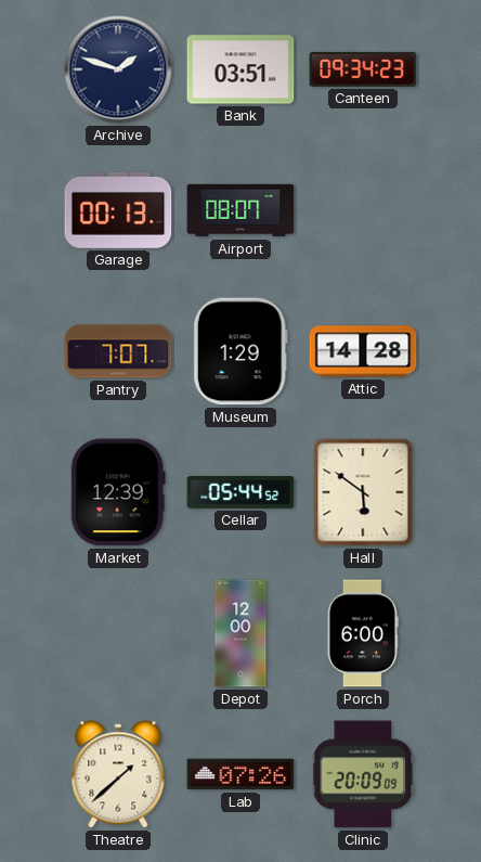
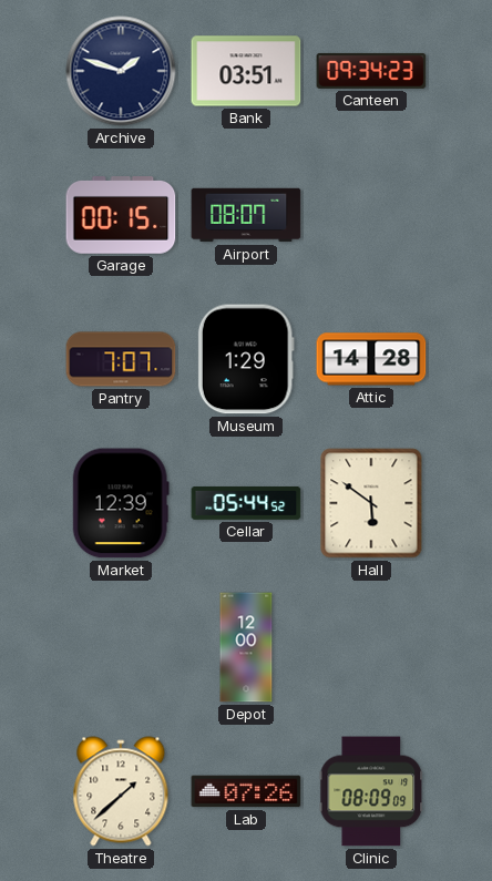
Garage: 00:13 -> 00:15
Porch: 6:00 -> none
Clinic: 20:09 -> 08:09
